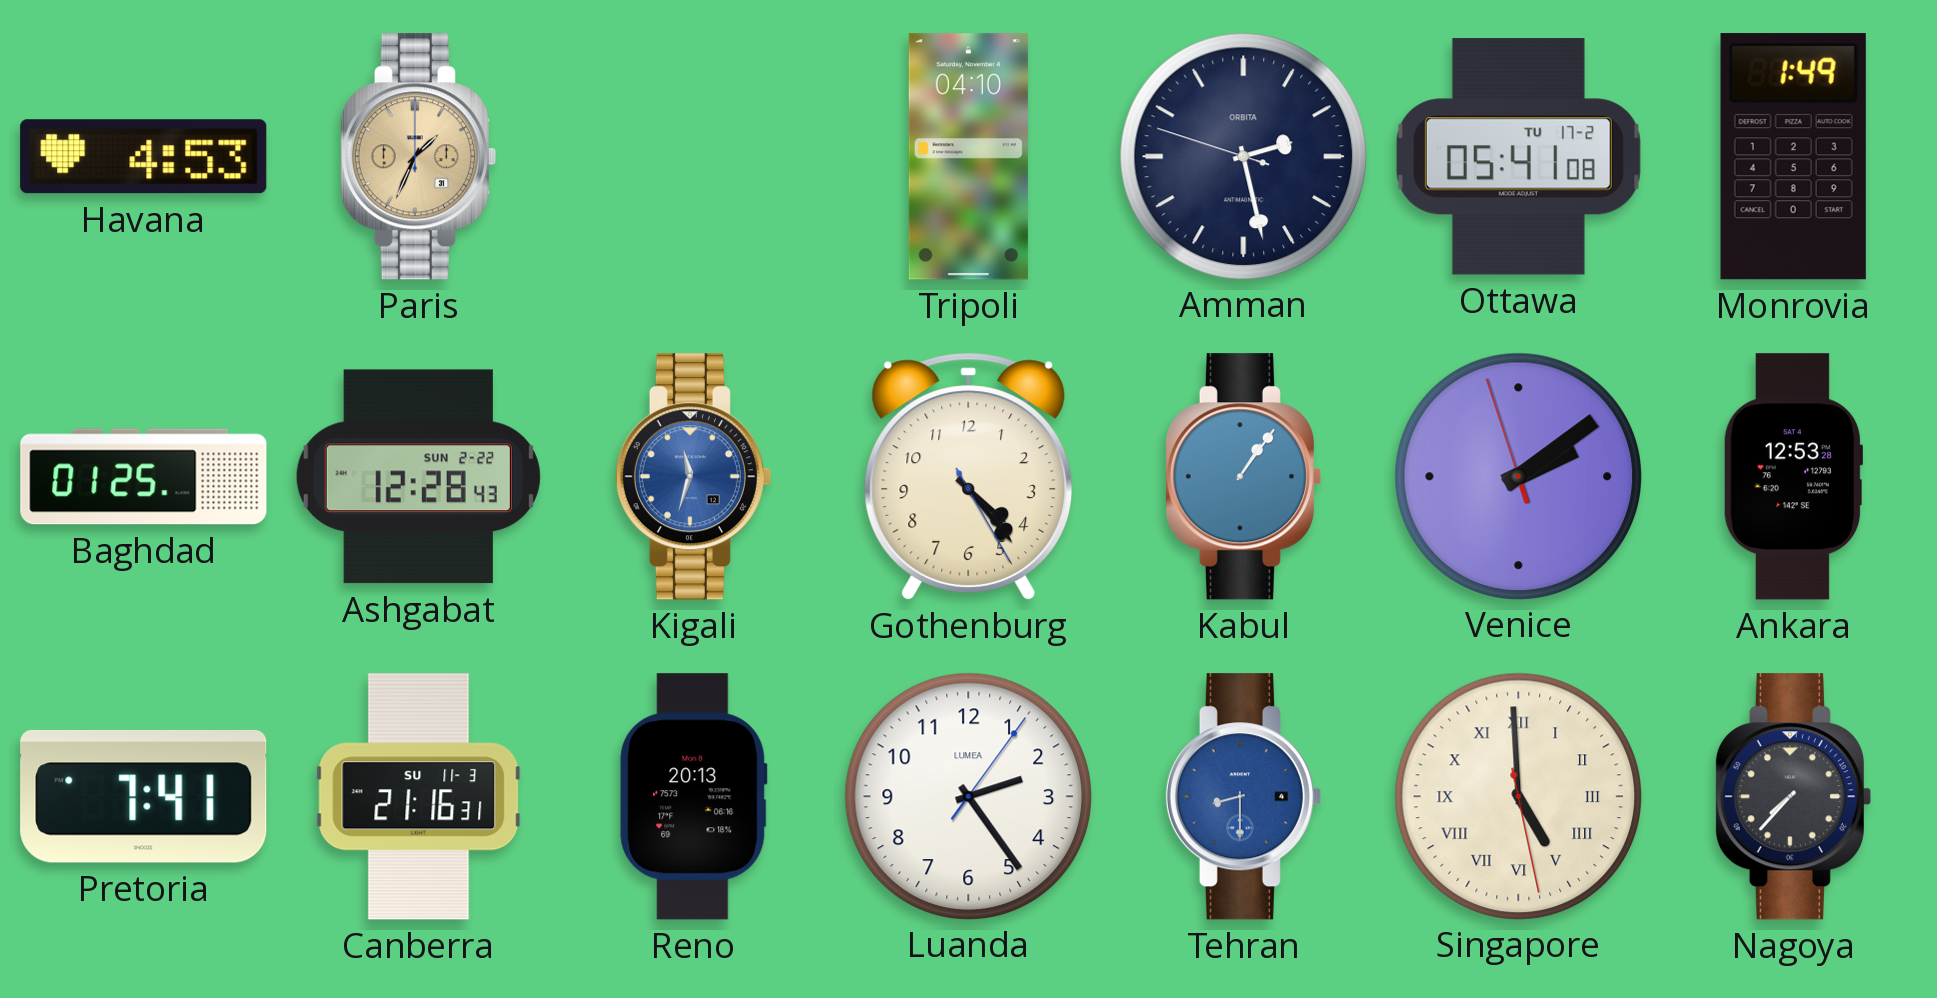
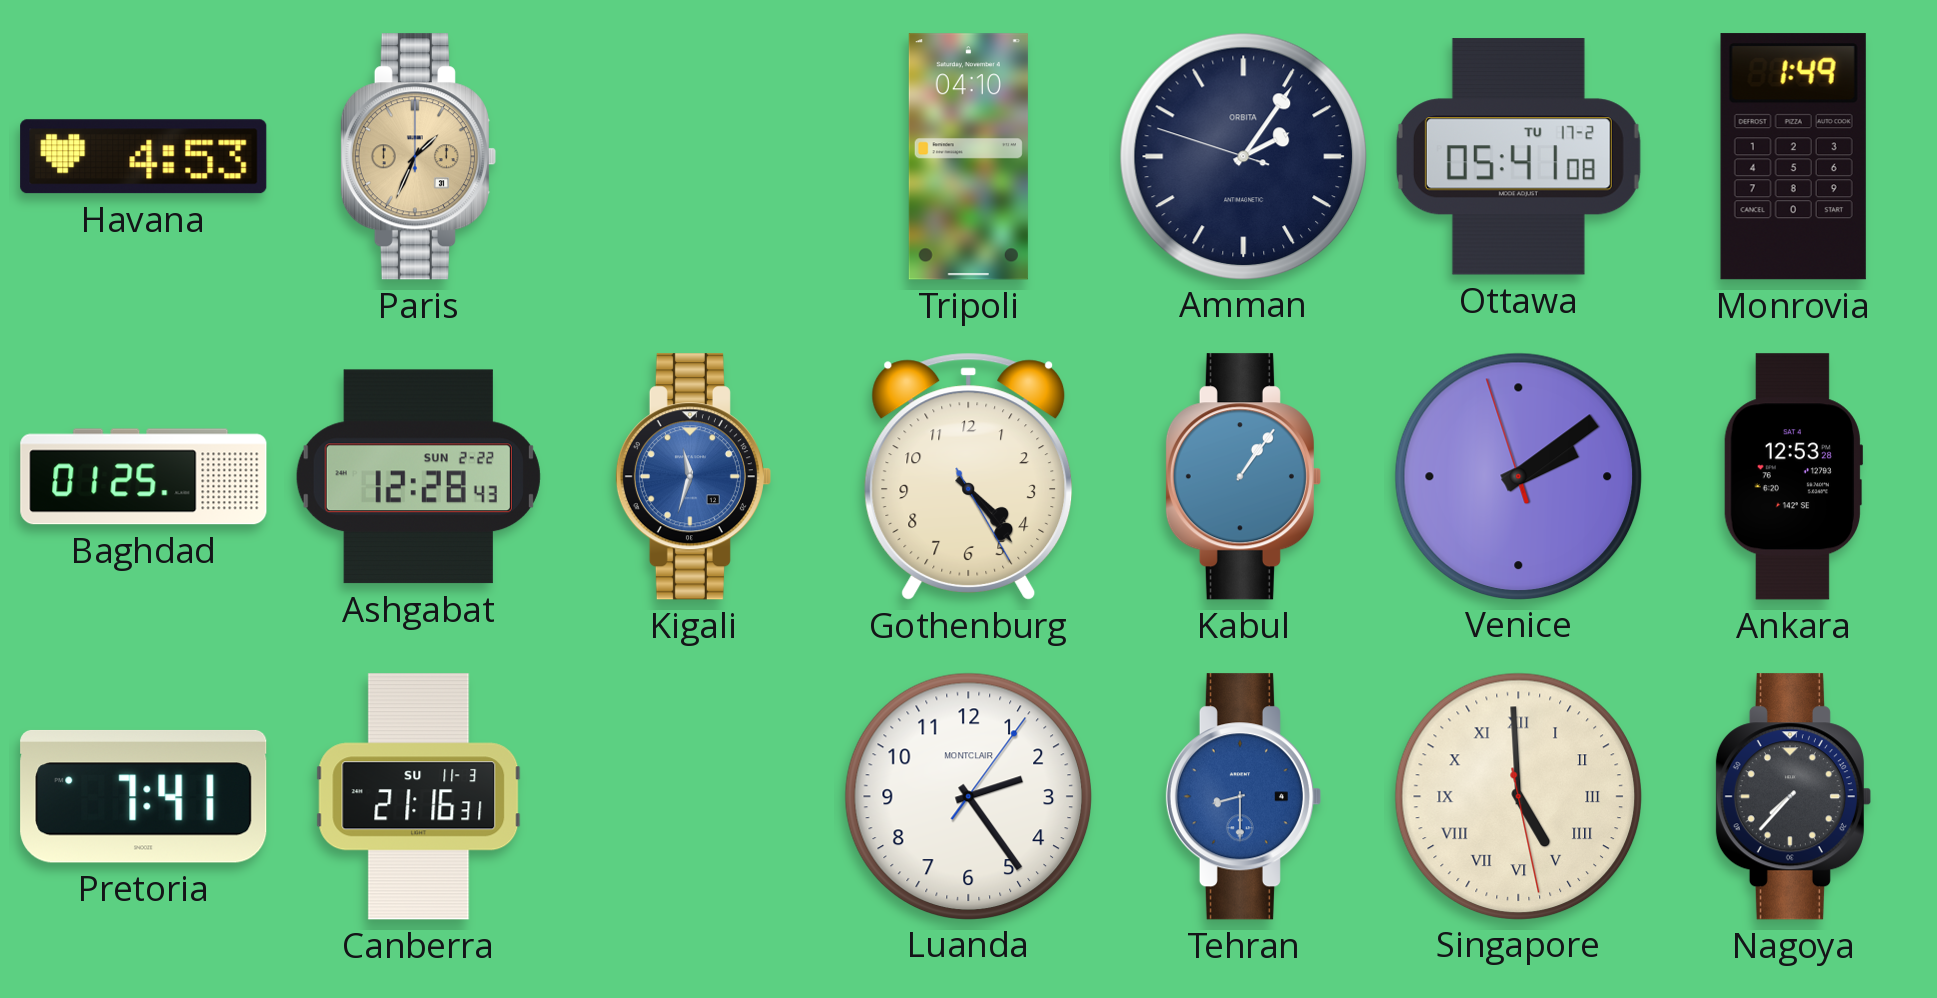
Amman: 2:27 -> 2:05
Reno: 20:13 -> none
Luanda brand: LUMEA -> MONTCLAIR
